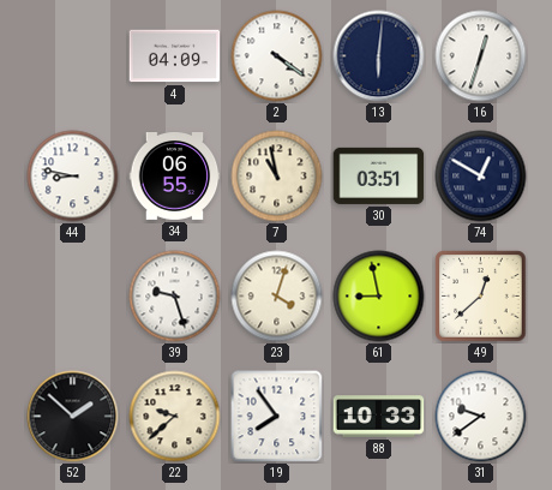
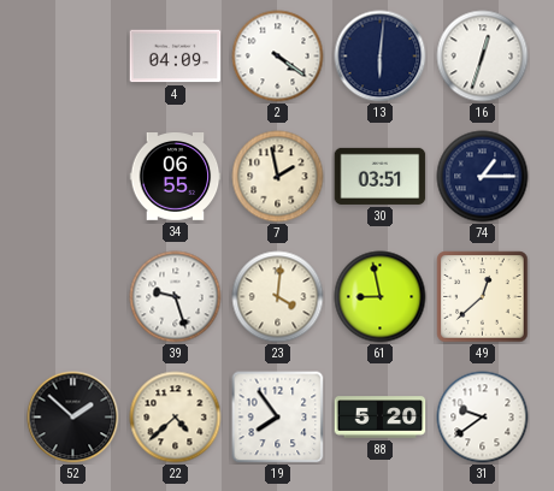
44: 8:47 -> none
7: 10:58 -> 1:58
74: 12:50 -> 1:15
23: 4:03 -> 4:01
22: 9:38 -> 4:38
88: 10:33 -> 5:20
